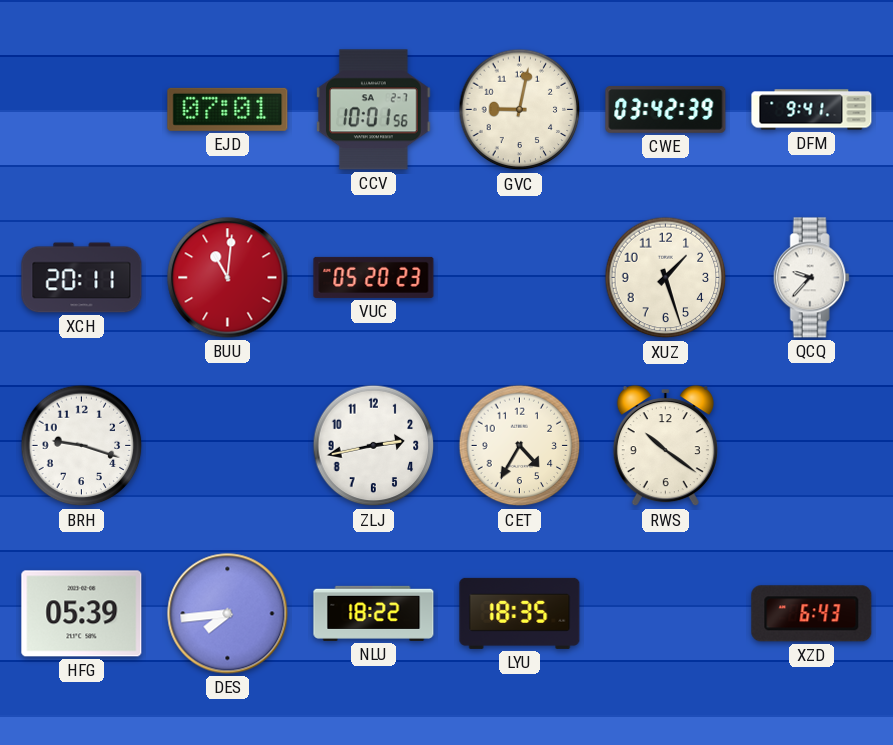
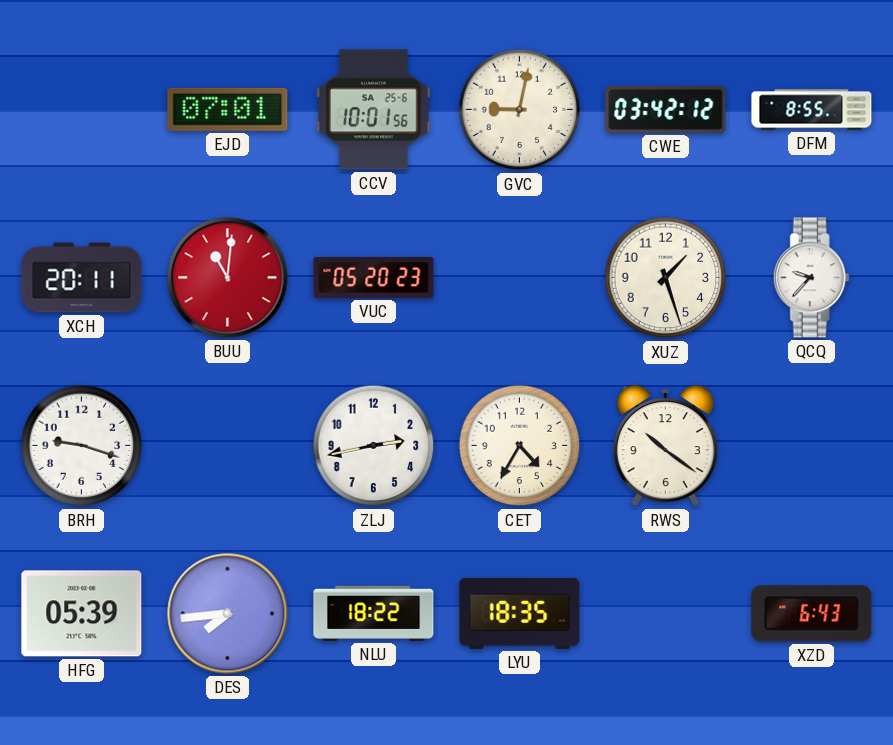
CCV date: SA 2-7 -> SA 25-6
CWE: 03:42:39 -> 03:42:12
DFM: 9:41 -> 8:55
